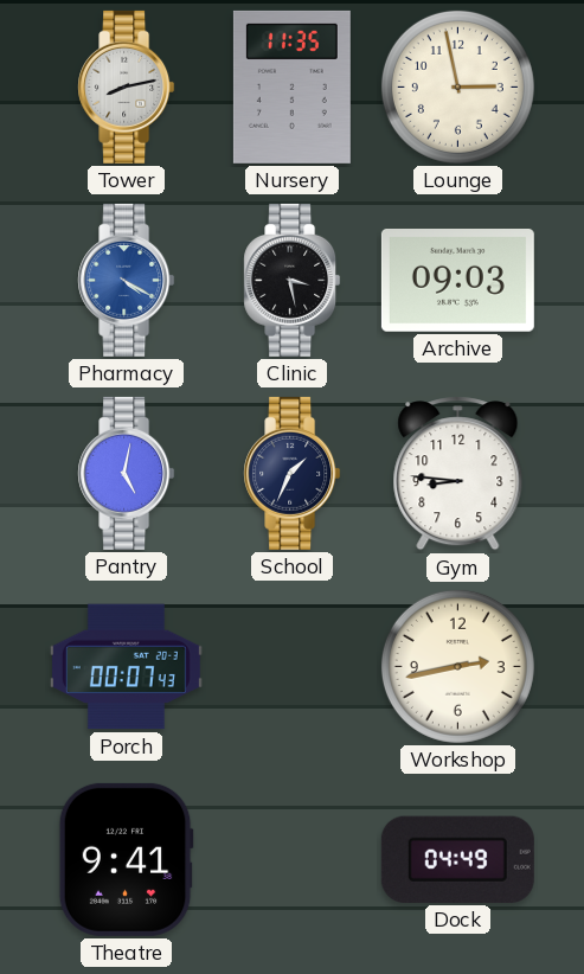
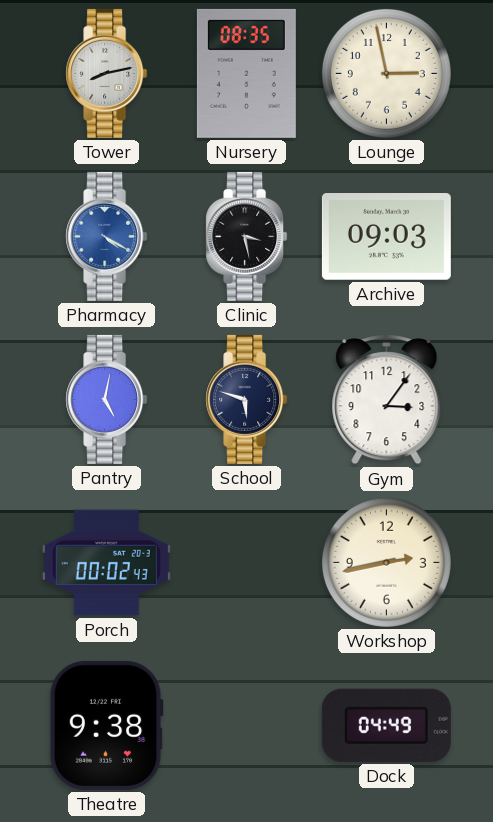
Nursery: 11:35 -> 08:35
School: 1:34 -> 5:48
Gym: 8:46 -> 3:06
Porch: 00:07 -> 00:02
Theatre: 9:41 -> 9:38
